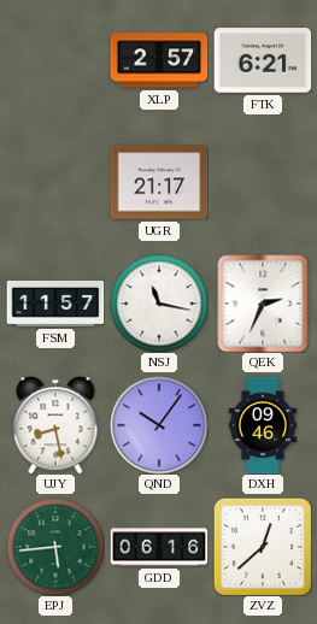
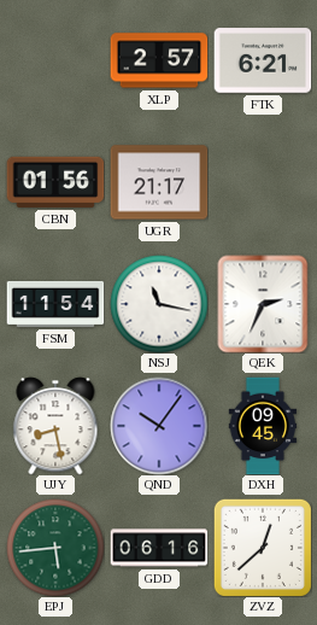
CBN: none -> 01:56
FSM: 11:57 -> 11:54
DXH: 09:46 -> 09:45
